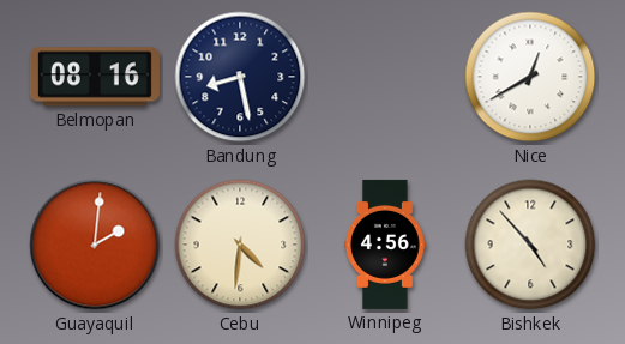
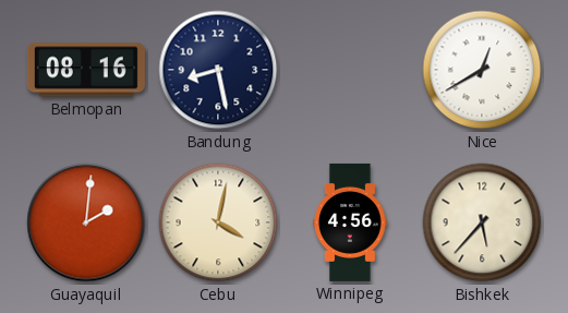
Cebu: 4:31 -> 4:02
Bishkek: 4:53 -> 5:37
